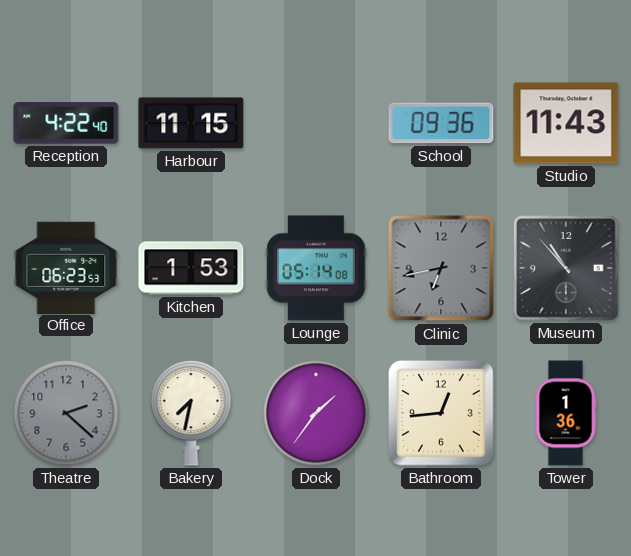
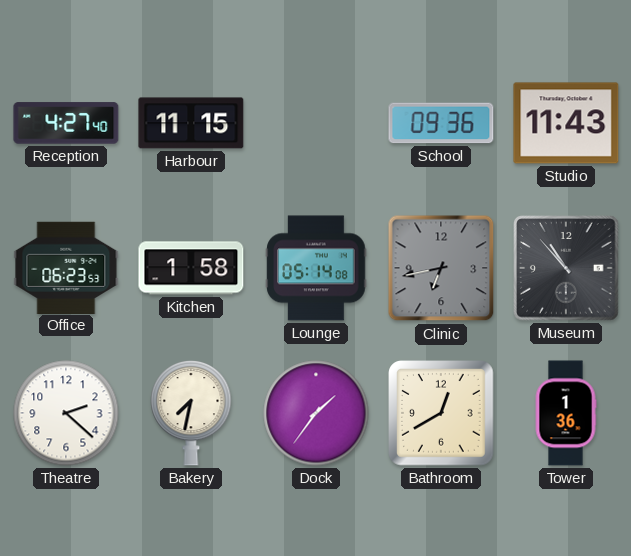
Reception: 4:22 -> 4:27
Kitchen: 1:53 -> 1:58
Theatre dial: grey -> white
Bathroom: 12:44 -> 12:40
